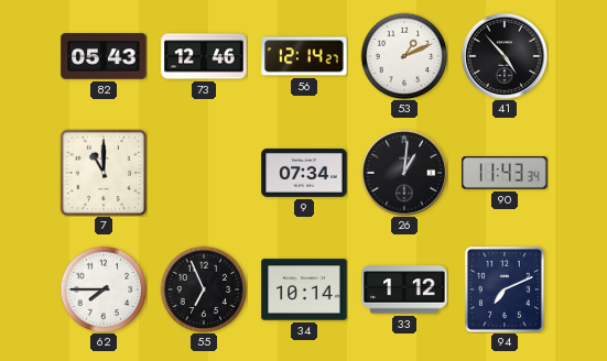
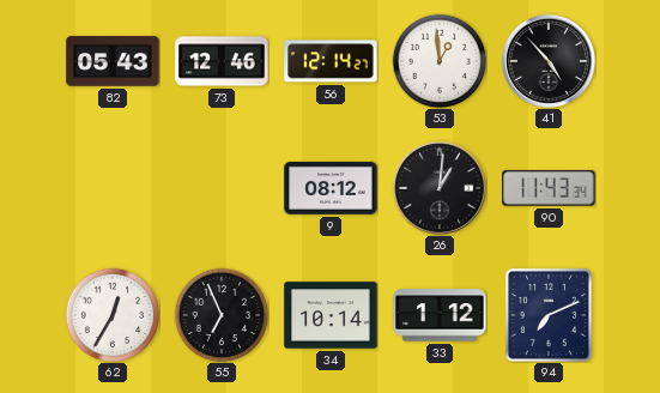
53: 1:11 -> 12:59
7: 11:00 -> none
9: 07:34 -> 08:12
62: 7:45 -> 12:35
